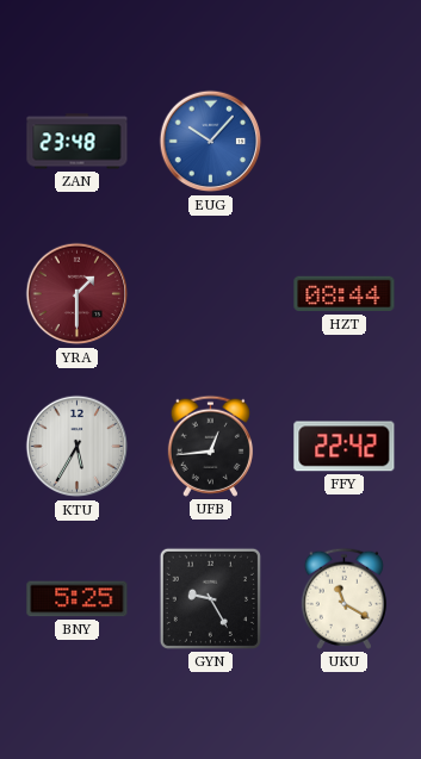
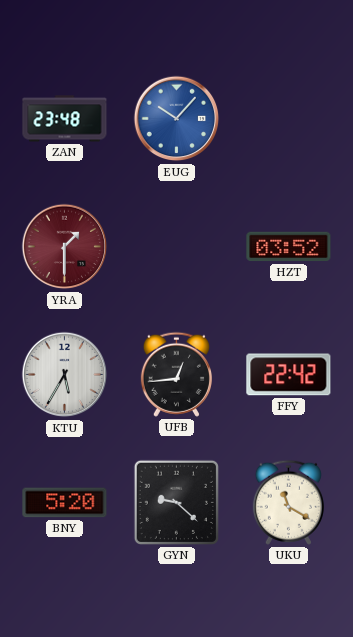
HZT: 08:44 -> 03:52
BNY: 5:25 -> 5:20
GYN: 9:25 -> 9:22
